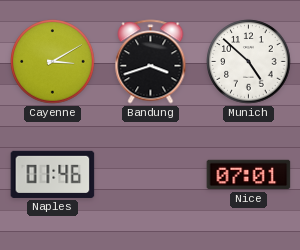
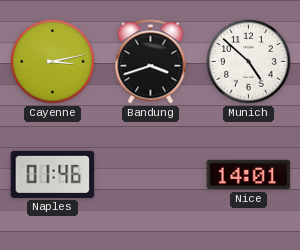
Cayenne: 3:10 -> 3:13
Nice: 07:01 -> 14:01
